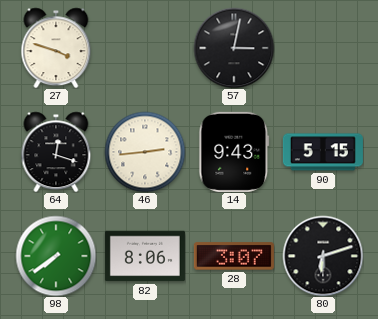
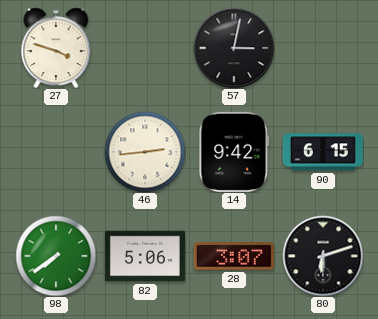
64: 12:18 -> none
14: 9:43 -> 9:42
90: 5:15 -> 6:15
82: 8:06 -> 5:06
